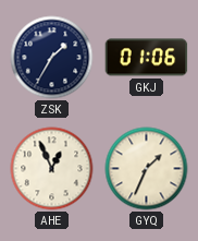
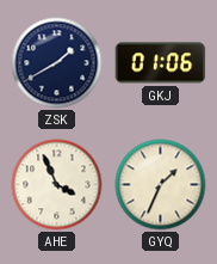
ZSK: 1:35 -> 1:40
AHE: 12:56 -> 3:56
